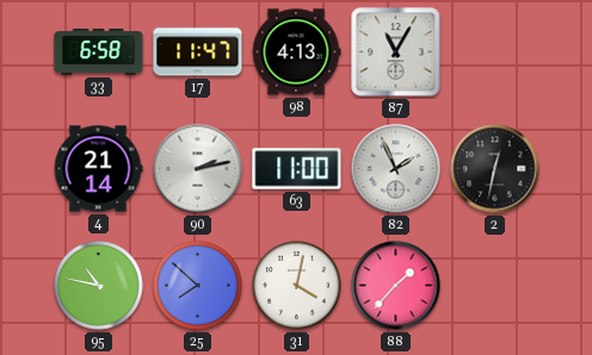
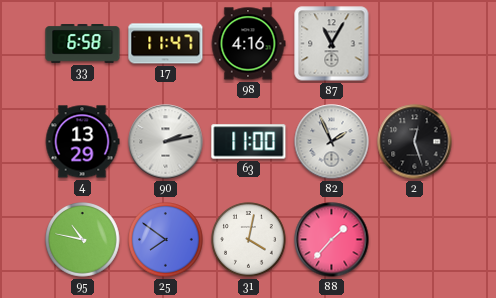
98: 4:13 -> 4:16
4: 21:14 -> 13:29
2: 12:32 -> 12:27
25: 7:52 -> 7:51
